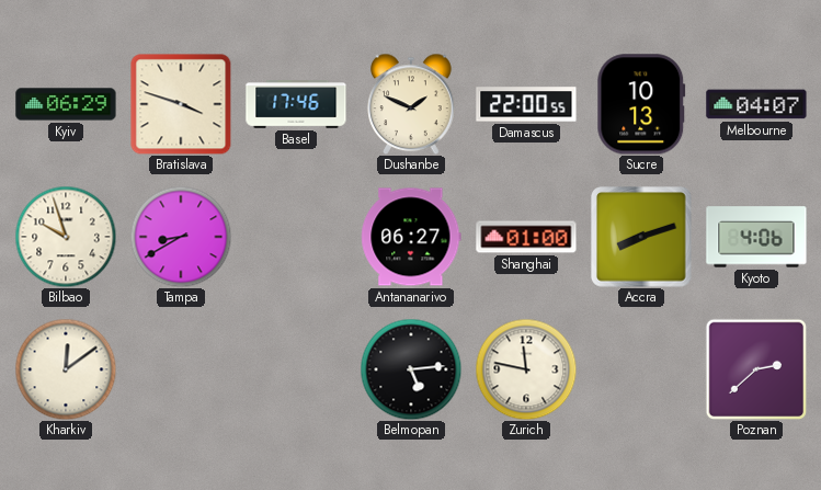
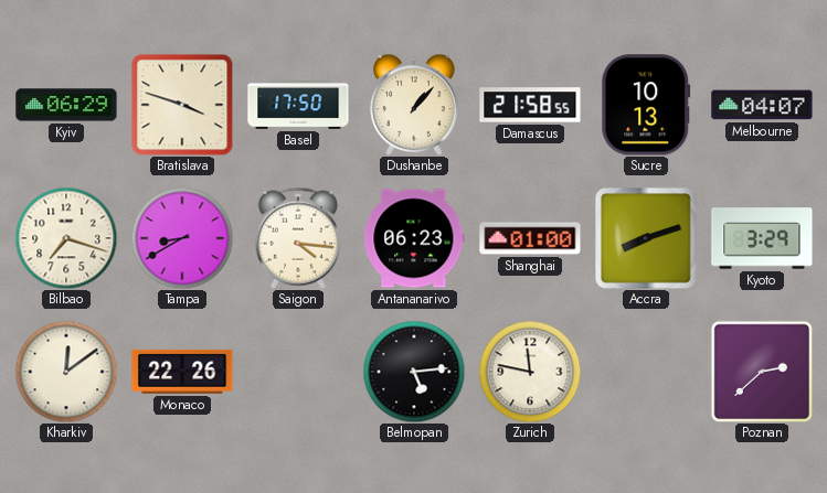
Basel: 17:46 -> 17:50
Dushanbe: 1:49 -> 1:07
Damascus: 22:00 -> 21:58
Bilbao: 9:57 -> 7:18
Saigon: none -> 4:16
Antananarivo: 06:27 -> 06:23
Kyoto: 4:06 -> 3:29
Monaco: none -> 22:26
